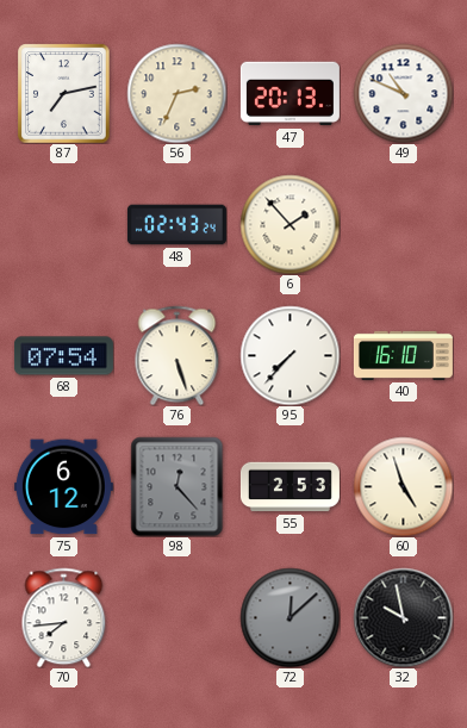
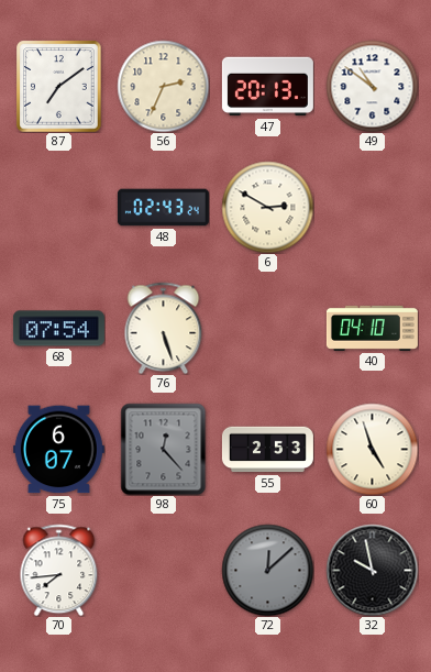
87: 7:13 -> 7:09
49: 10:49 -> 10:51
6: 1:53 -> 2:50
95: 7:37 -> none
40: 16:10 -> 04:10
75: 6:12 -> 6:07
